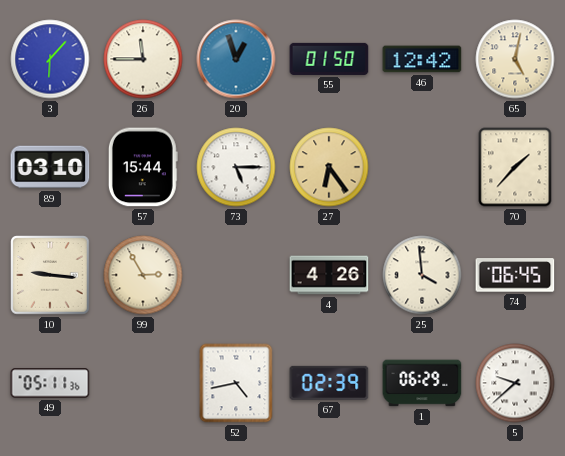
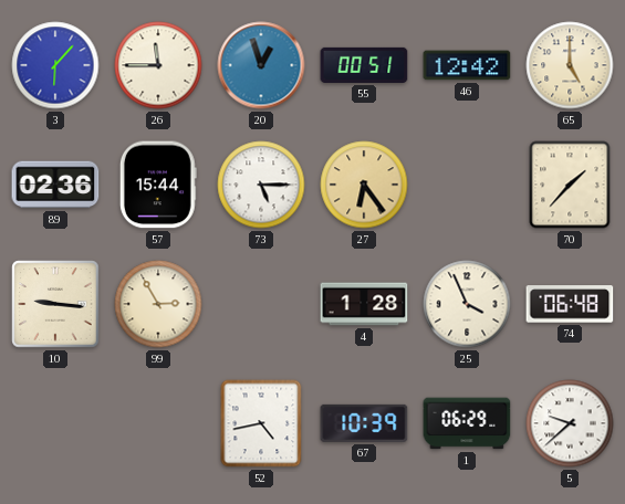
55: 01:50 -> 00:51
65: 5:02 -> 5:00
89: 03:10 -> 02:36
4: 4:26 -> 1:28
25: 3:59 -> 3:56
74: 06:45 -> 06:48
49: 05:11 -> none
67: 02:39 -> 10:39
